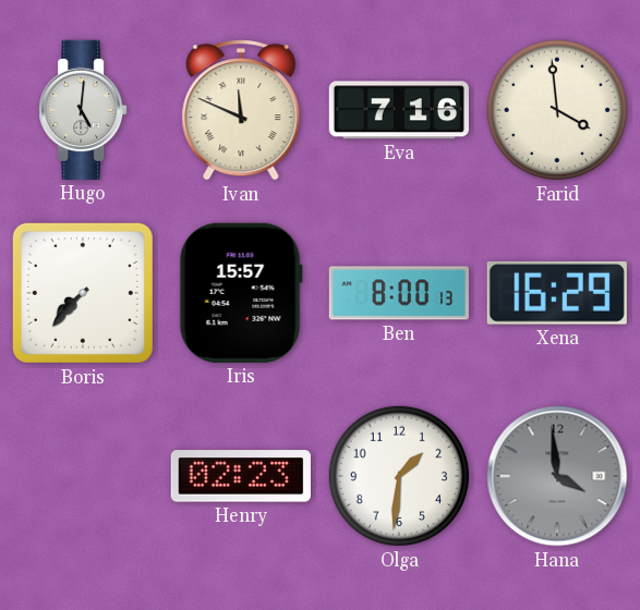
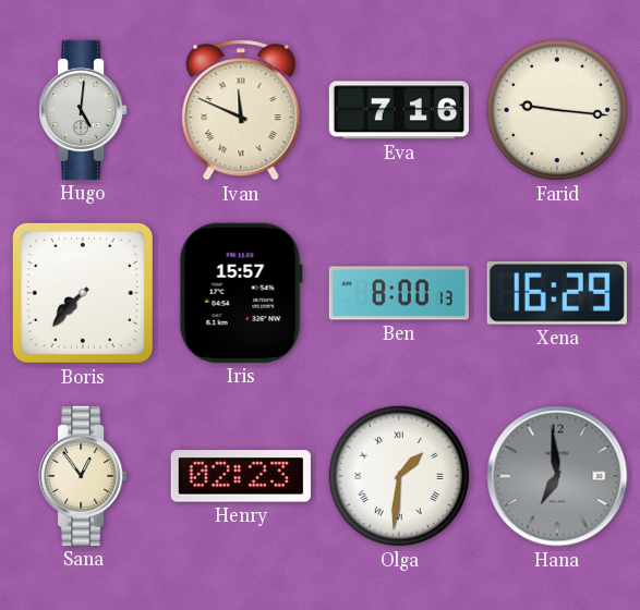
Farid: 3:59 -> 9:16
Sana: none -> 12:54
Olga numerals: Arabic -> Roman
Hana: 3:59 -> 6:59
